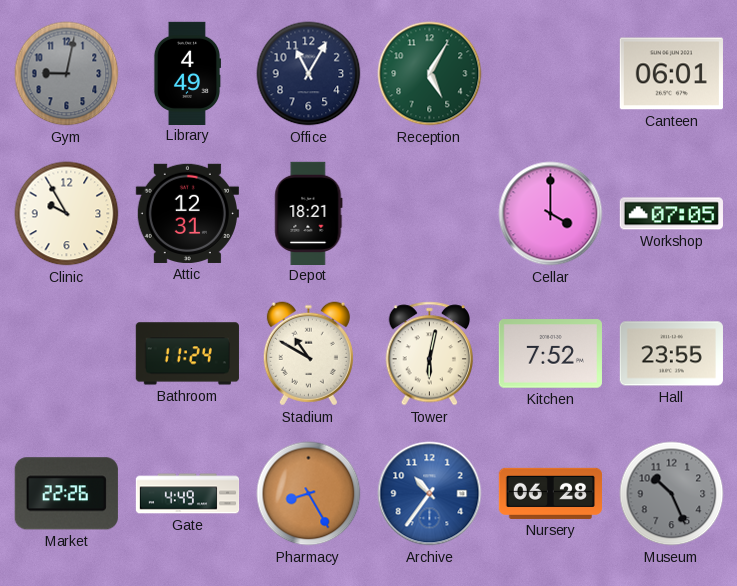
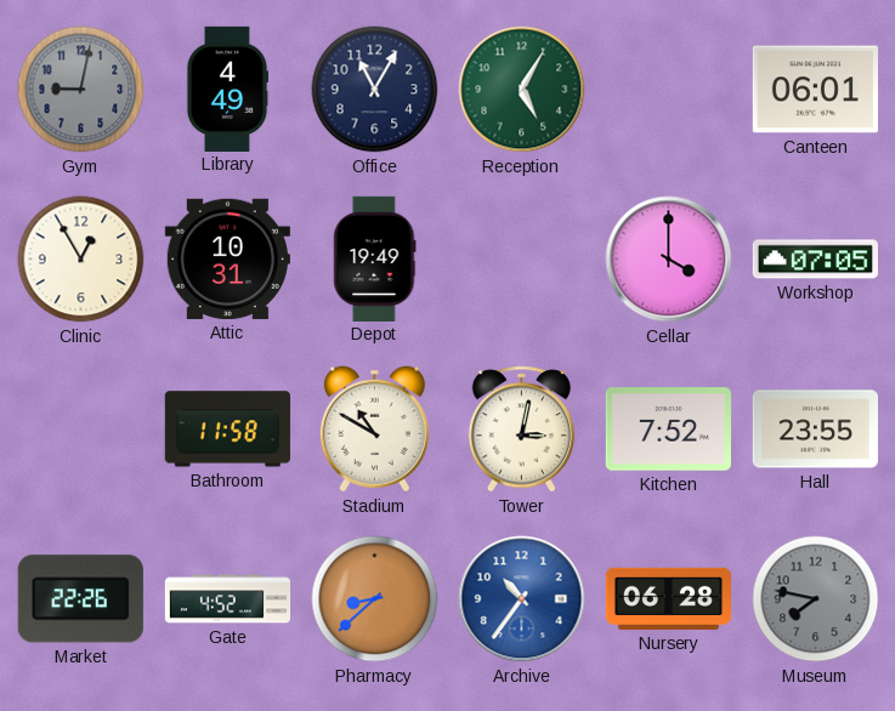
Clinic: 9:55 -> 12:55
Attic: 12:31 -> 10:31
Depot: 18:21 -> 19:49
Bathroom: 11:24 -> 11:58
Tower: 6:02 -> 3:02
Gate: 4:49 -> 4:52
Pharmacy: 8:25 -> 8:38
Museum: 10:26 -> 7:47
